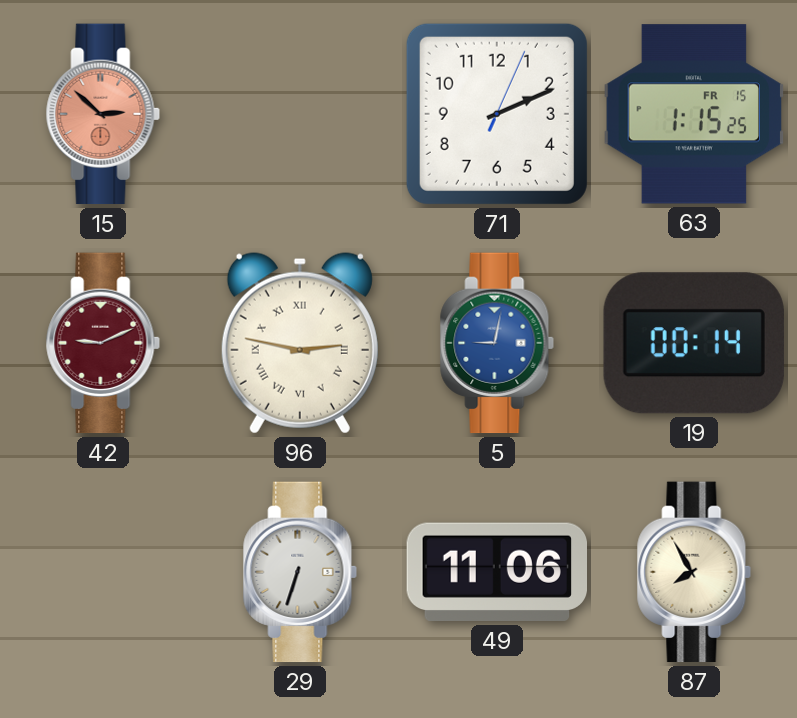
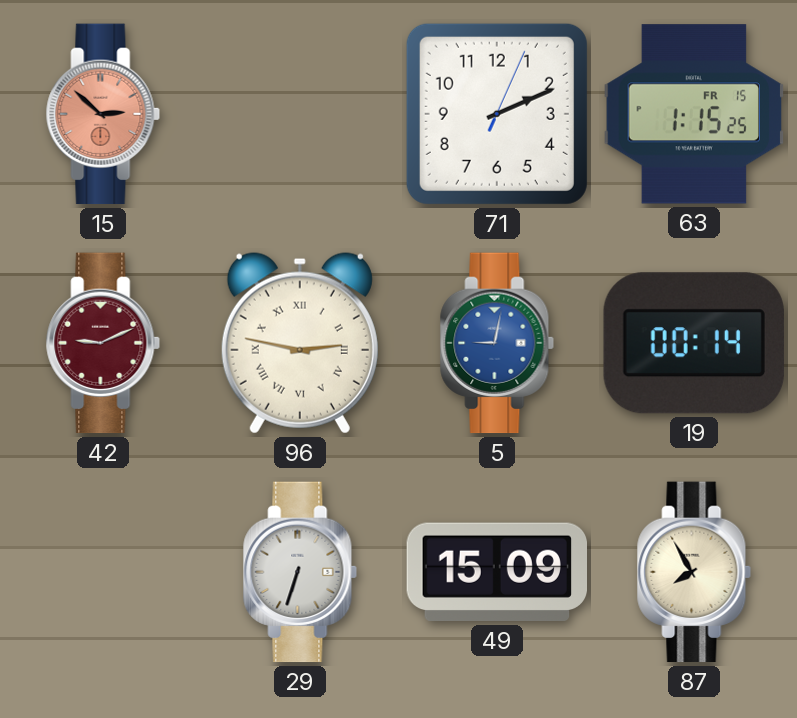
49: 11:06 -> 15:09
